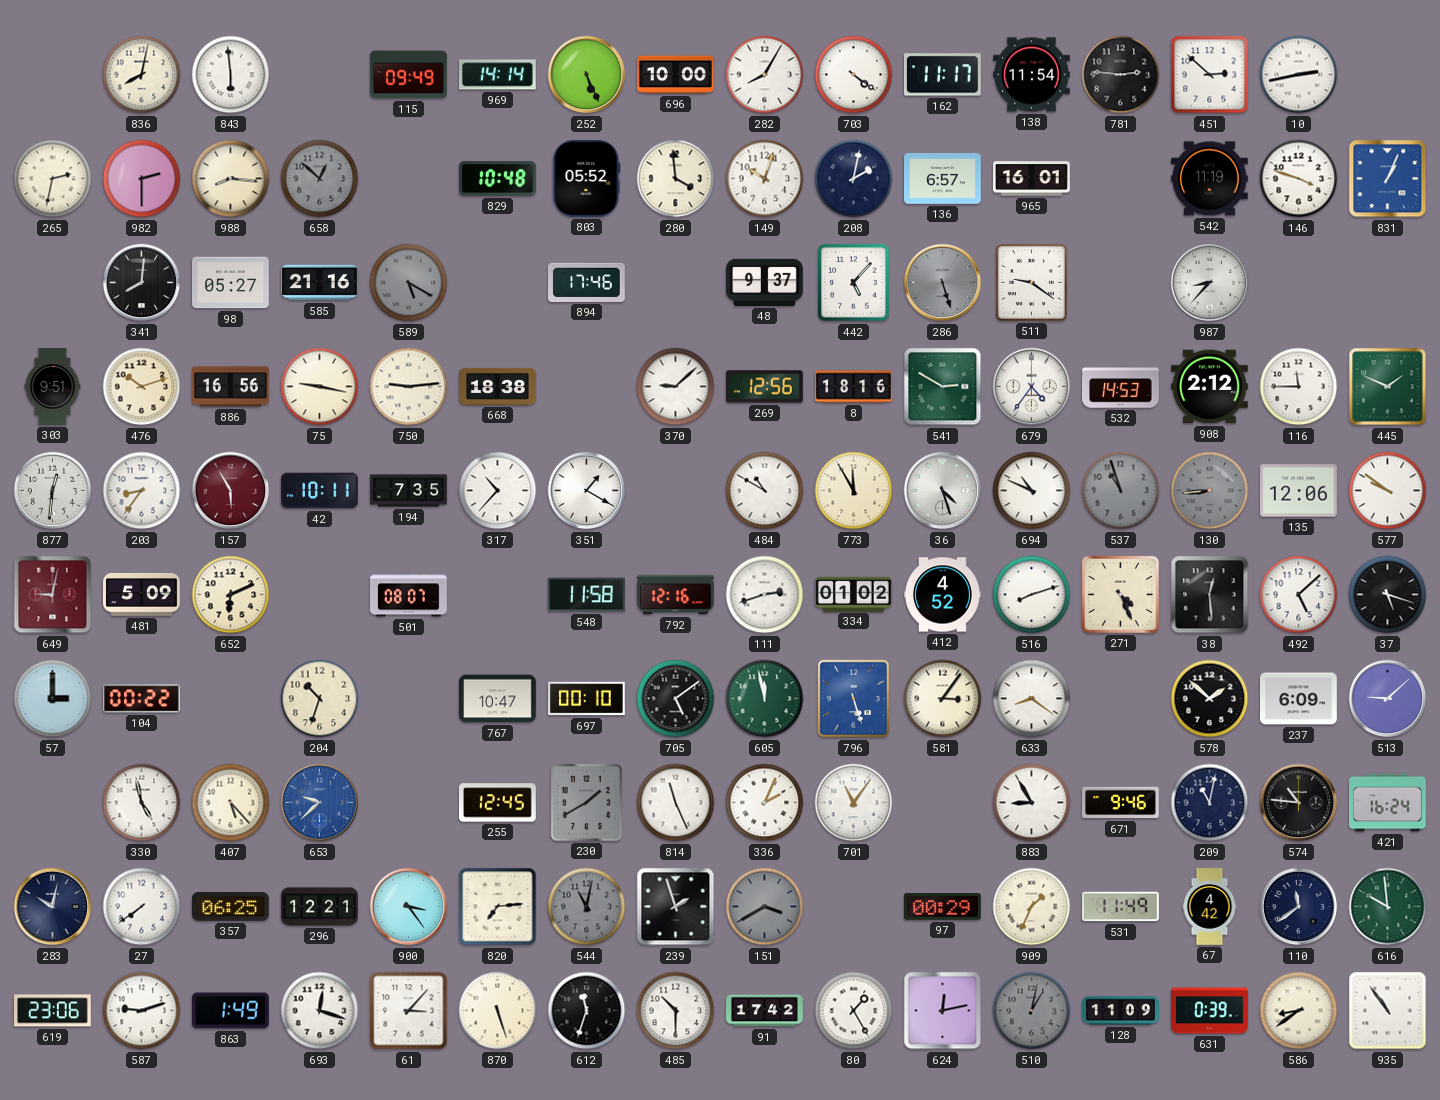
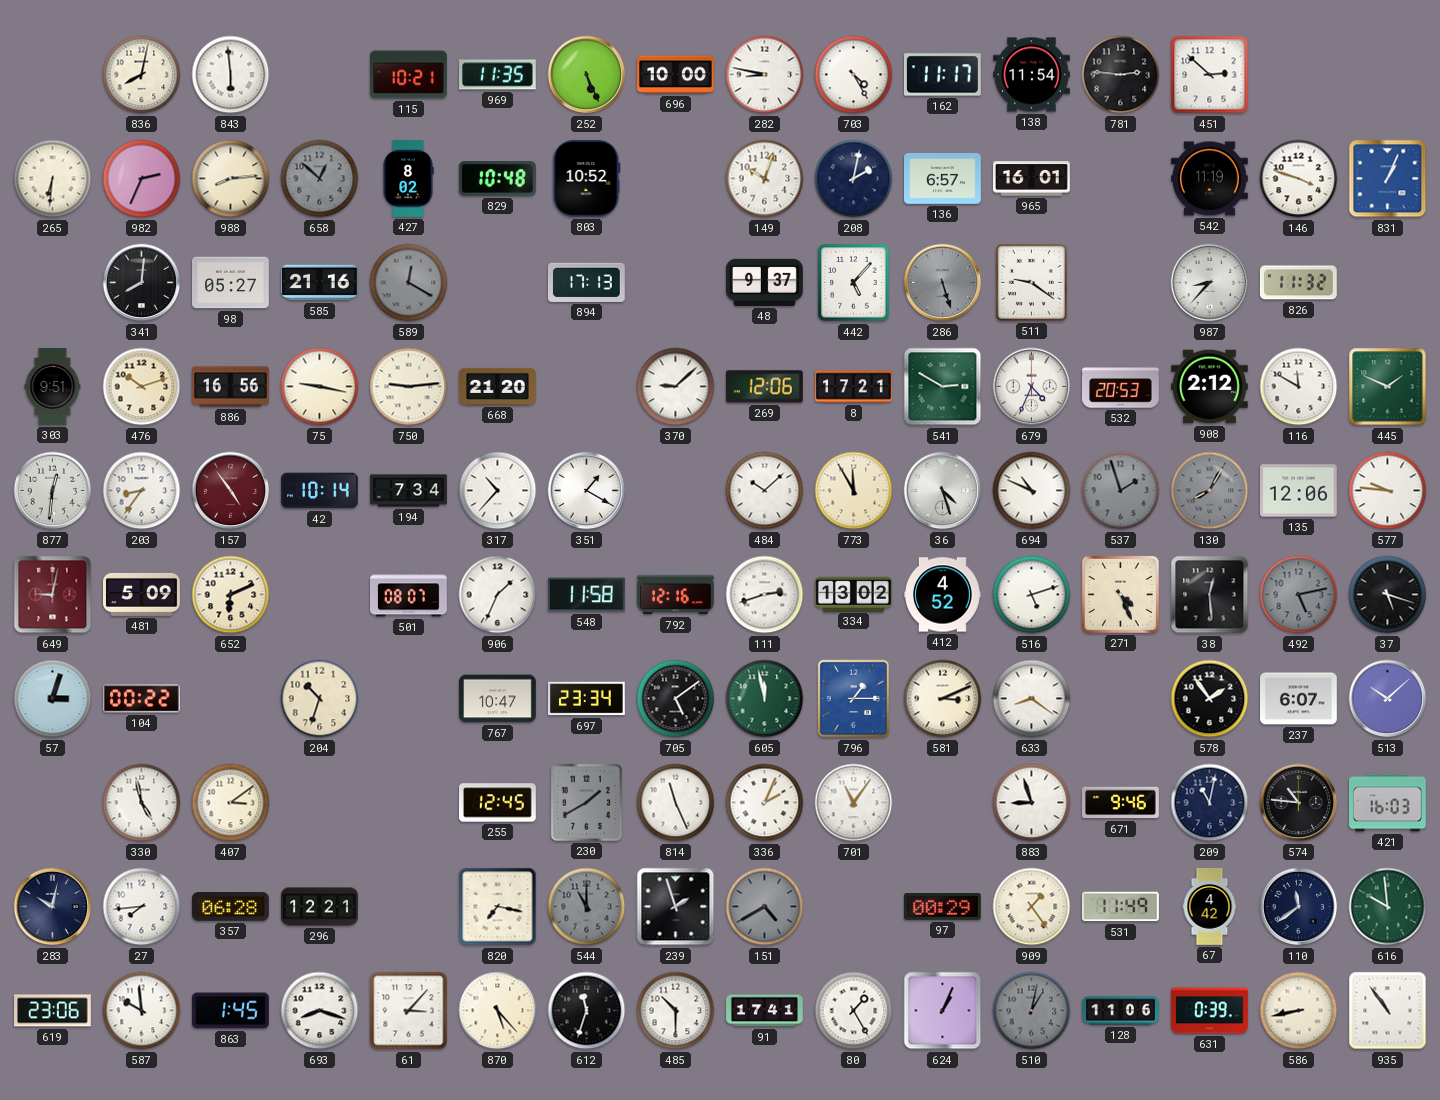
115: 09:49 -> 10:21
969: 14:14 -> 11:35
282: 8:05 -> 8:47
703: 4:21 -> 4:25
10: 2:43 -> none
265: 2:32 -> 6:31
982: 2:30 -> 2:34
988: 8:16 -> 8:14
427: none -> 8:02
803: 05:52 -> 10:52
280: 3:59 -> none
589: 5:20 -> 12:20
894: 17:46 -> 17:13
826: none -> 11:32
668: 18:38 -> 21:20
269: 12:56 -> 12:06
8: 18:16 -> 17:21
679: 4:36 -> 4:34
532: 14:53 -> 20:53
116: 11:45 -> 11:50
157: 5:55 -> 4:54
42: 10:11 -> 10:14
194: 7:35 -> 7:34
484: 10:50 -> 10:08
537: 10:57 -> 1:57
130: 8:44 -> 8:05
577: 9:51 -> 9:46
906: none -> 1:34
334: 01:02 -> 13:02
516: 8:12 -> 5:12
492: 5:08 -> 5:13
492 dial: white -> grey
57: 3:00 -> 3:03
697: 00:10 -> 23:34
796: 5:27 -> 1:15
581: 3:06 -> 3:11
578: 1:52 -> 1:54
237: 6:09 -> 6:07
513: 9:08 -> 10:08
407: 5:23 -> 3:09
653: 9:38 -> none
883: 8:55 -> 8:57
421: 16:24 -> 16:03
27: 7:39 -> 7:44
357: 06:25 -> 06:28
900: 3:24 -> none
820: 7:14 -> 7:17
544: 11:02 -> 11:00
151: 3:40 -> 4:40
909: 1:34 -> 1:24
587: 9:12 -> 9:59
863: 1:49 -> 1:45
693: 12:18 -> 8:18
870: 5:27 -> 5:23
91: 17:42 -> 17:41
624: 12:13 -> 1:04
128: 11:09 -> 11:06
586: 8:39 -> 8:43
